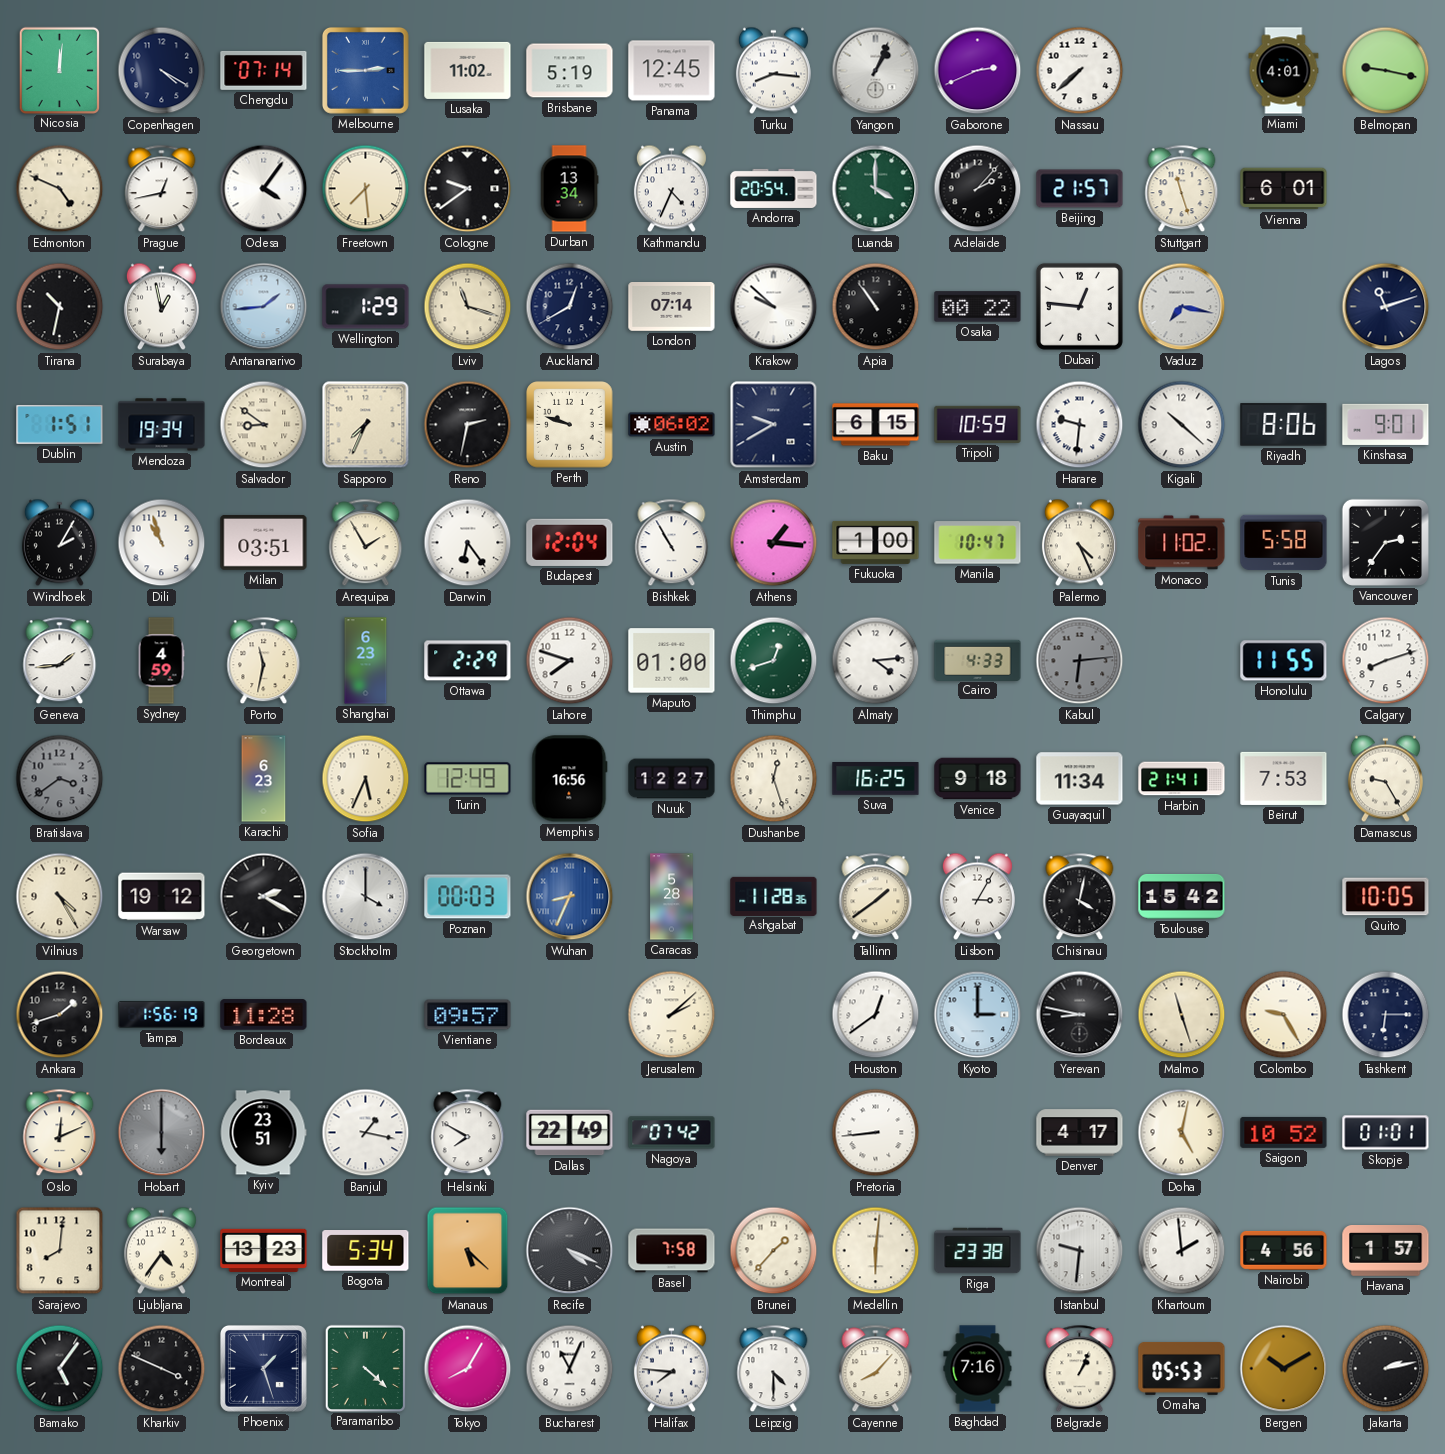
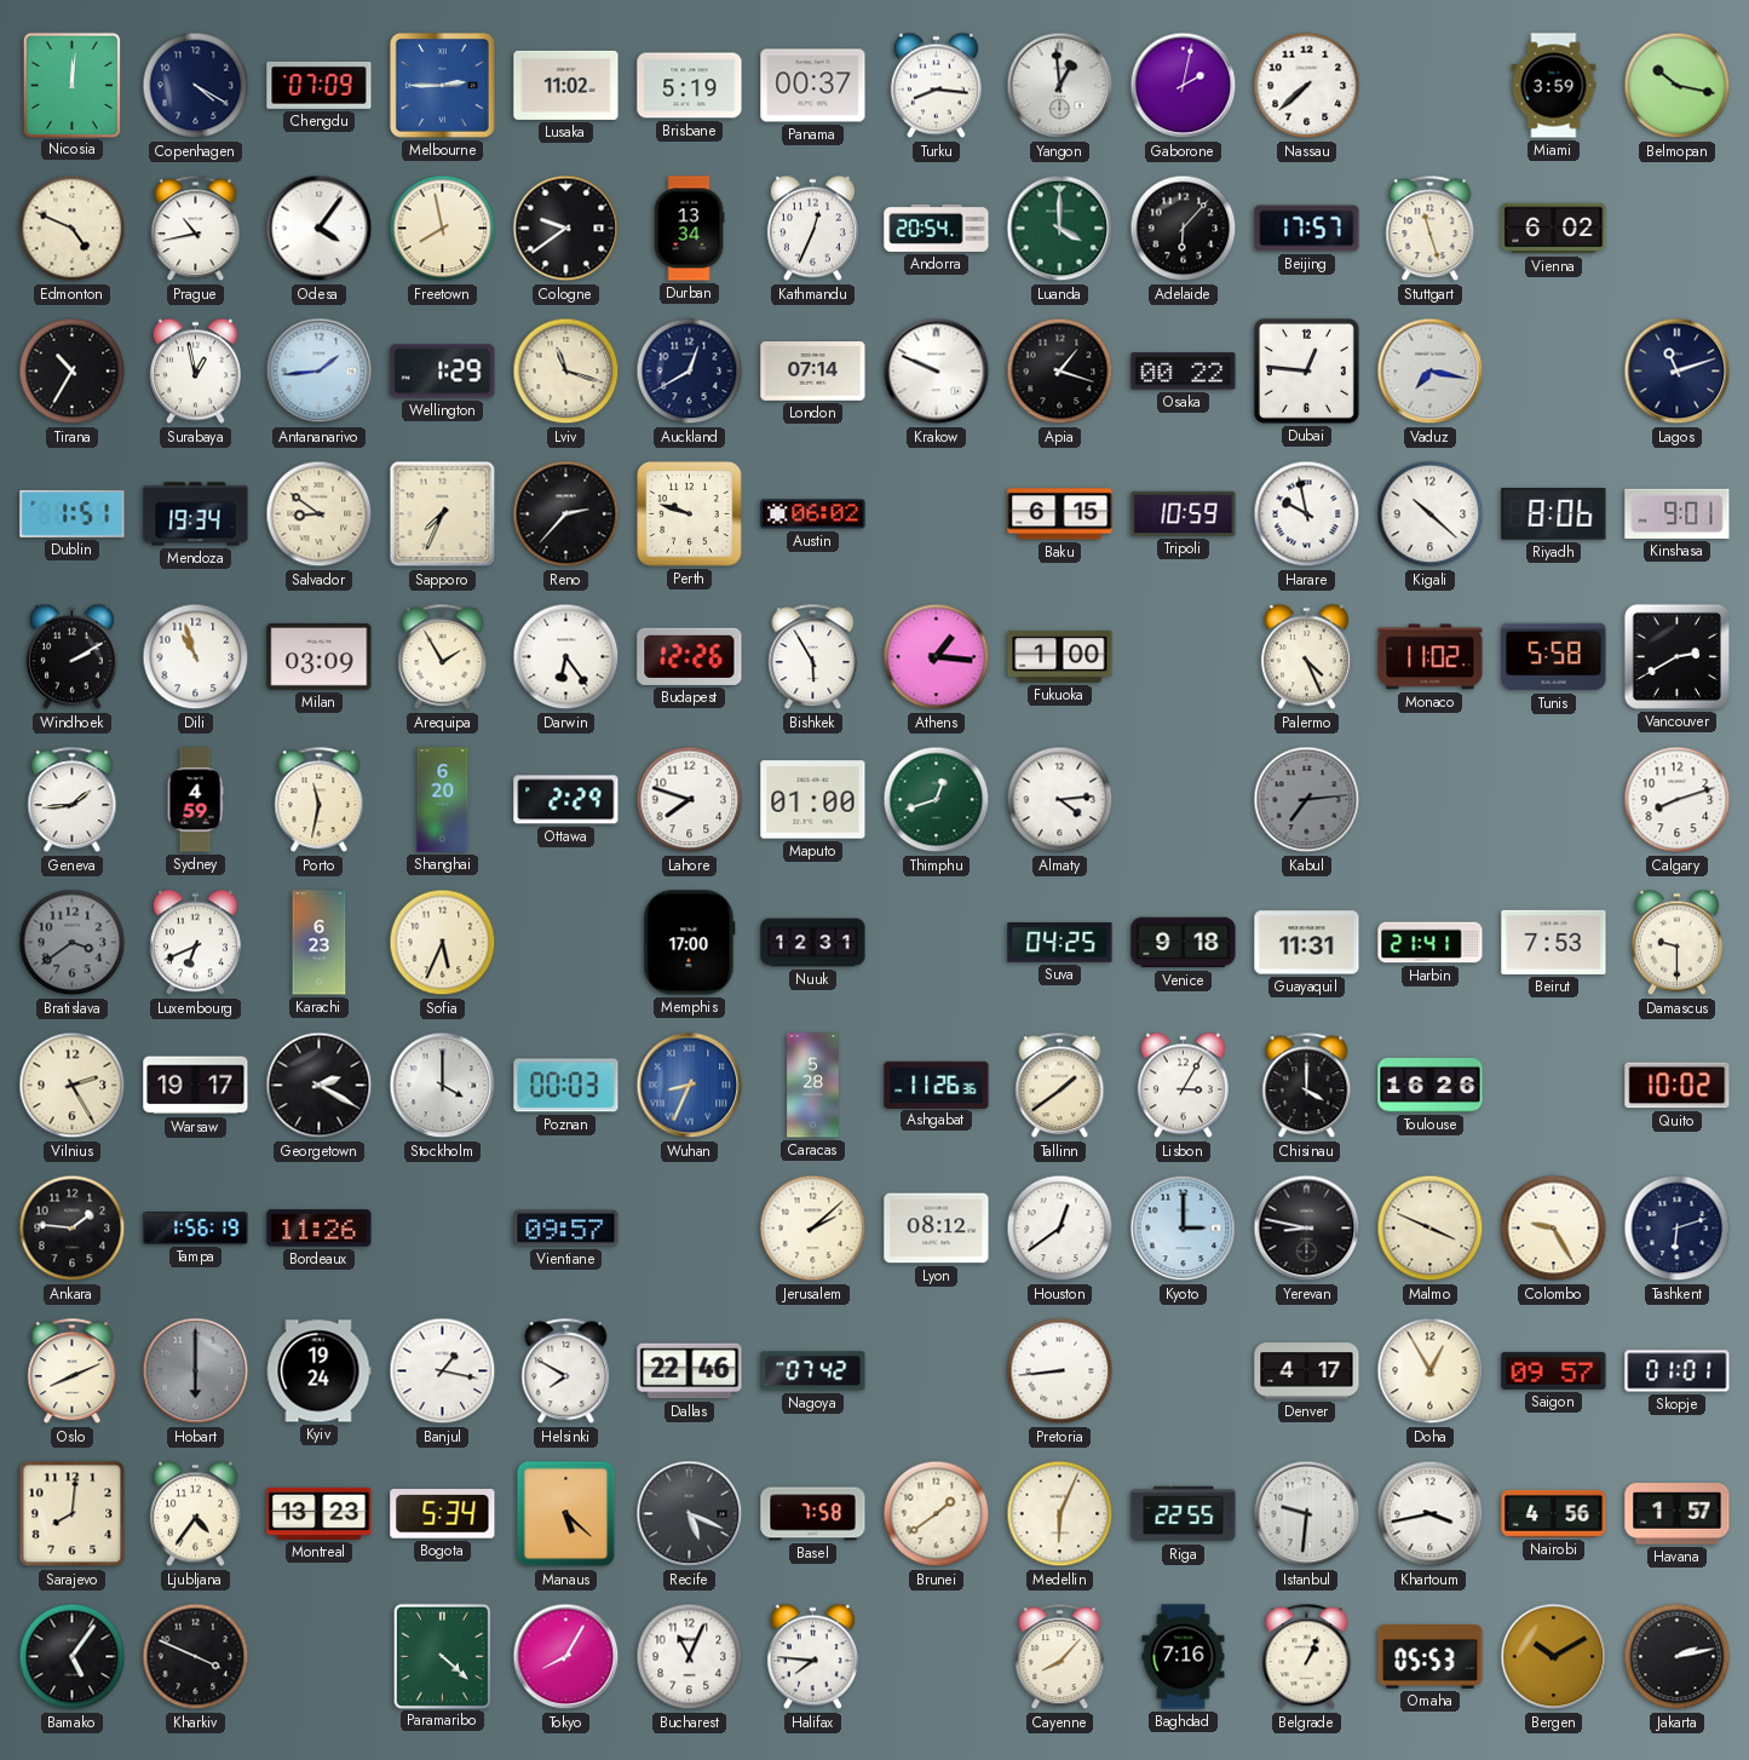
Chengdu: 07:14 -> 07:09
Panama: 12:45 -> 00:37
Yangon: 1:04 -> 12:59
Gaborone: 2:41 -> 2:02
Miami: 4:01 -> 3:59
Belmopan: 9:17 -> 10:17
Prague: 12:43 -> 10:43
Freetown: 7:29 -> 7:58
Kathmandu: 4:34 -> 12:34
Adelaide: 2:07 -> 6:07
Beijing: 21:57 -> 17:57
Vienna: 6:01 -> 6:02
Tirana: 10:32 -> 10:35
Krakow: 9:52 -> 9:49
Apia: 10:54 -> 1:18
Reno: 2:32 -> 2:37
Amsterdam: 9:40 -> none
Harare: 9:31 -> 9:58
Windhoek: 2:05 -> 2:10
Milan: 03:51 -> 03:09
Budapest: 12:04 -> 12:26
Bishkek: 10:55 -> 5:55
Manila: 10:47 -> none
Vancouver: 2:36 -> 2:40
Shanghai: 6:23 -> 6:20
Cairo: 4:33 -> none
Kabul: 6:14 -> 7:14
Honolulu: 11:55 -> none
Luxembourg: none -> 6:41
Turin: 12:49 -> none
Memphis: 16:56 -> 17:00
Nuuk: 12:27 -> 12:31
Dushanbe: 12:27 -> none
Suva: 16:25 -> 04:25
Guayaquil: 11:34 -> 11:31
Damascus: 9:25 -> 9:30
Vilnius: 4:25 -> 2:25
Warsaw: 19:12 -> 19:17
Ashgabat: 11:28 -> 11:26
Chisinau: 4:02 -> 4:00
Toulouse: 15:42 -> 16:26
Quito: 10:05 -> 10:02
Ankara: 1:42 -> 1:46
Bordeaux: 11:28 -> 11:26
Lyon: none -> 08:12
Malmo: 11:27 -> 3:49
Tashkent: 6:15 -> 6:12
Oslo: 12:11 -> 8:11
Kyiv: 23:51 -> 19:24
Dallas: 22:49 -> 22:46
Doha: 5:02 -> 12:55
Saigon: 10:52 -> 09:57
Recife: 4:19 -> 5:19
Brunei: 1:37 -> 1:39
Medellin: 6:01 -> 6:04
Riga: 23:38 -> 22:55
Khartoum: 1:59 -> 3:43
Phoenix: 1:27 -> none
Leipzig: 4:30 -> none
